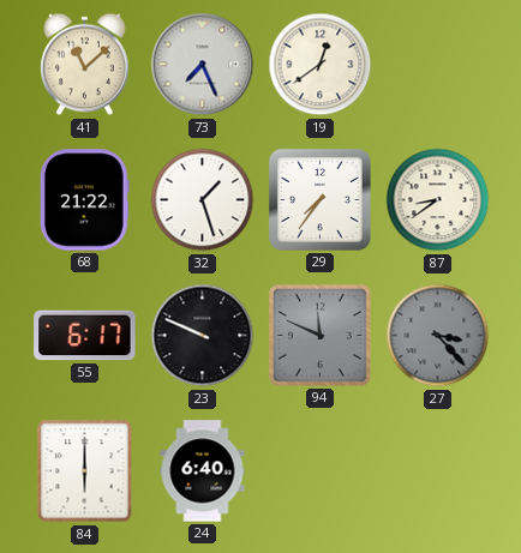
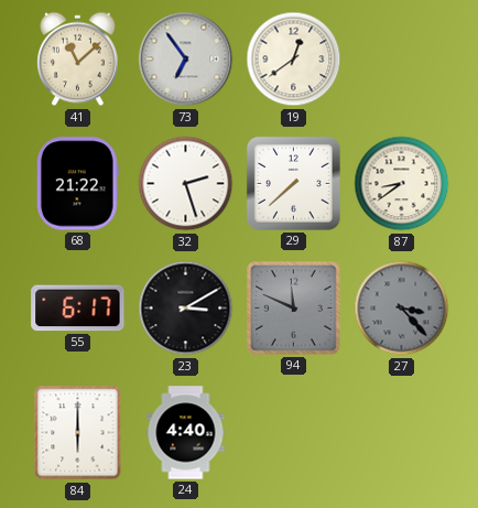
73: 7:26 -> 6:54
32: 1:27 -> 2:27
29: 7:36 -> 7:38
23: 9:49 -> 3:10
24: 6:40 -> 4:40
